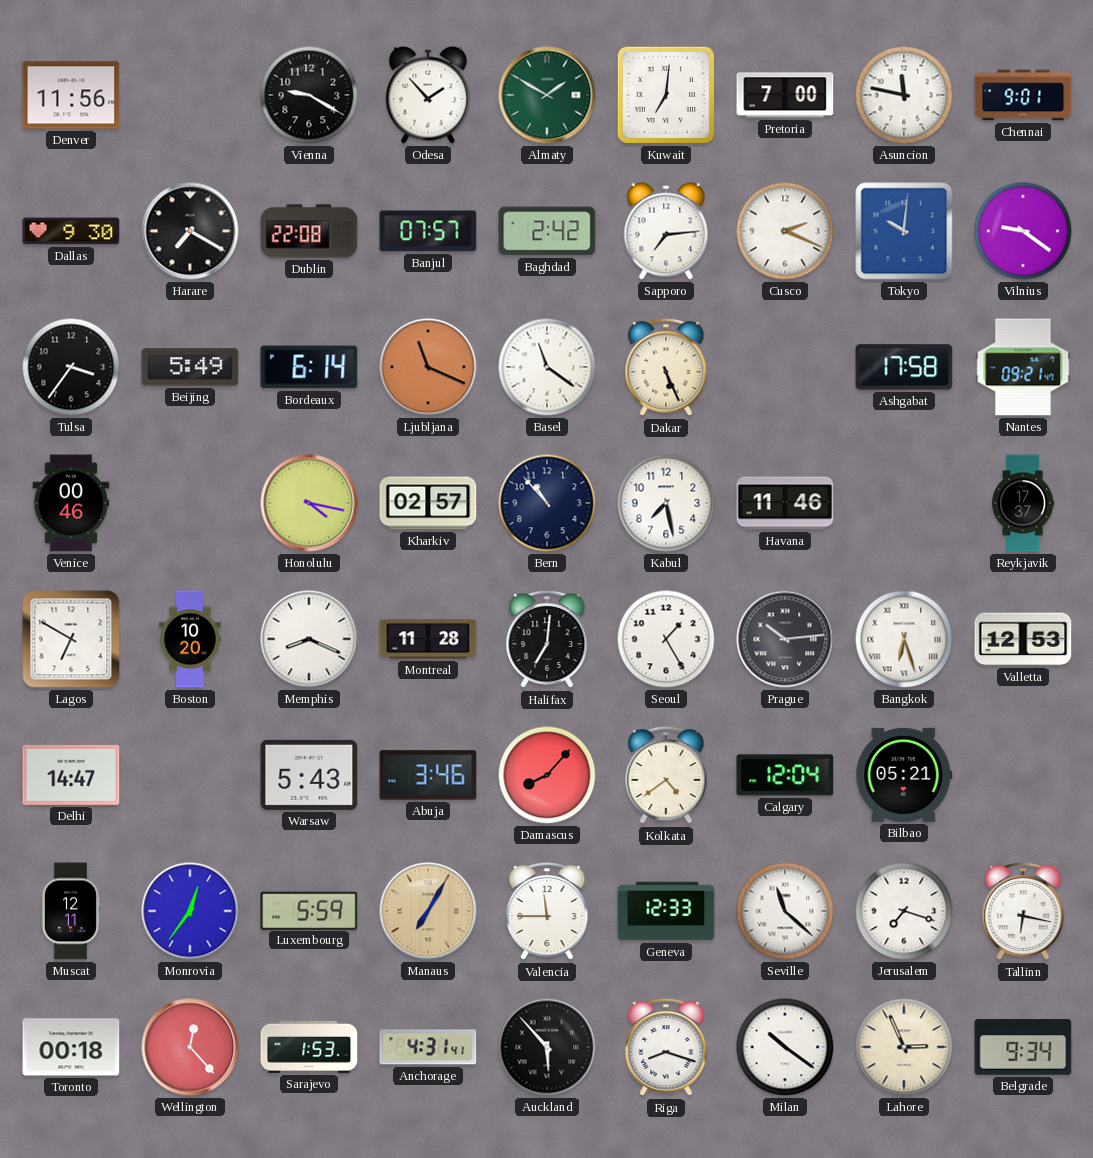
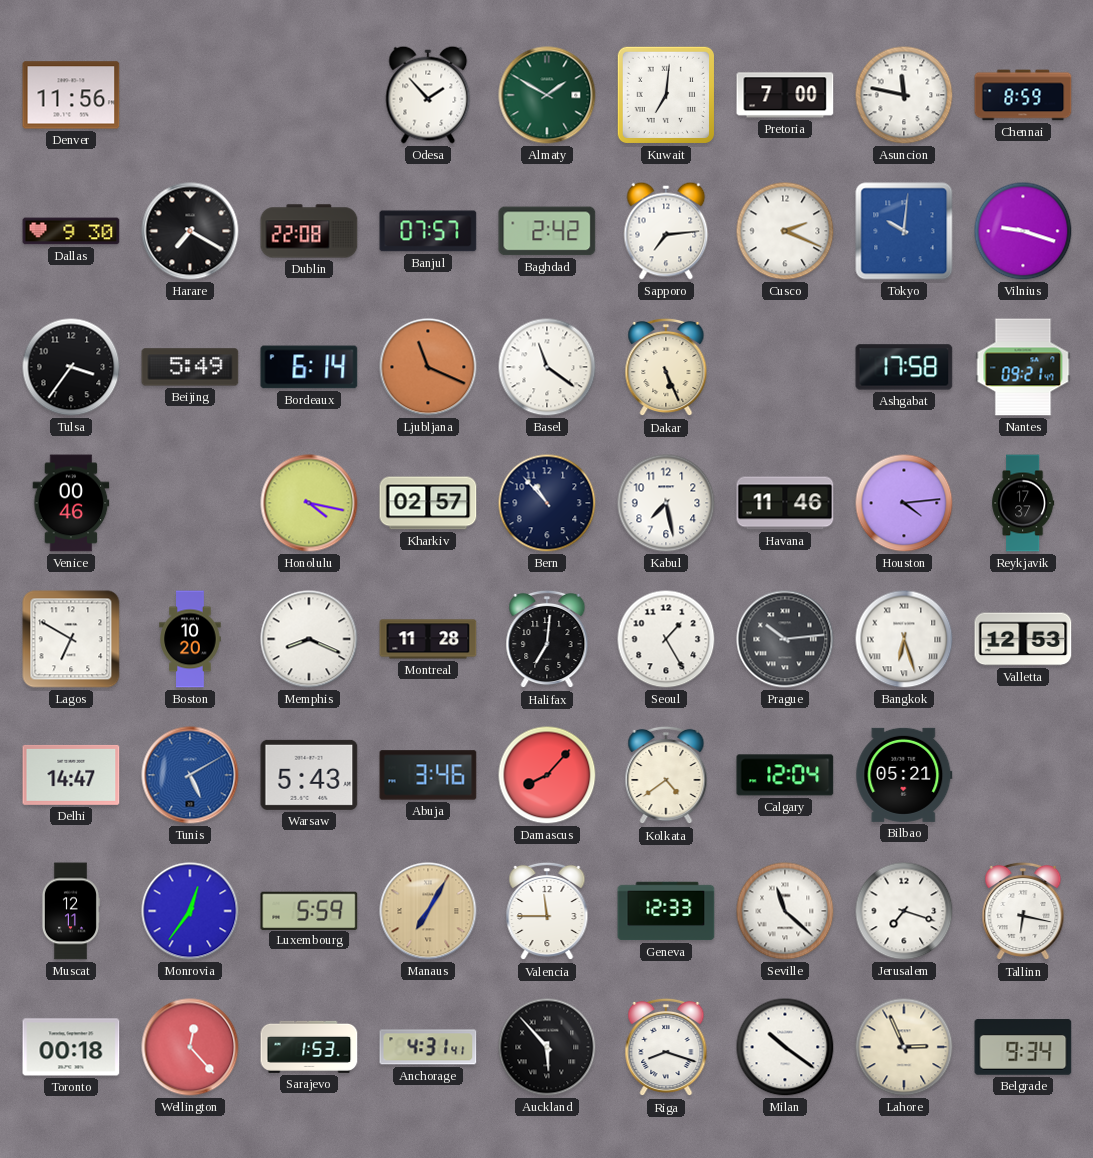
Vienna: 9:20 -> none
Chennai: 9:01 -> 8:59
Vilnius: 9:21 -> 9:18
Houston: none -> 4:14
Tunis: none -> 5:10
